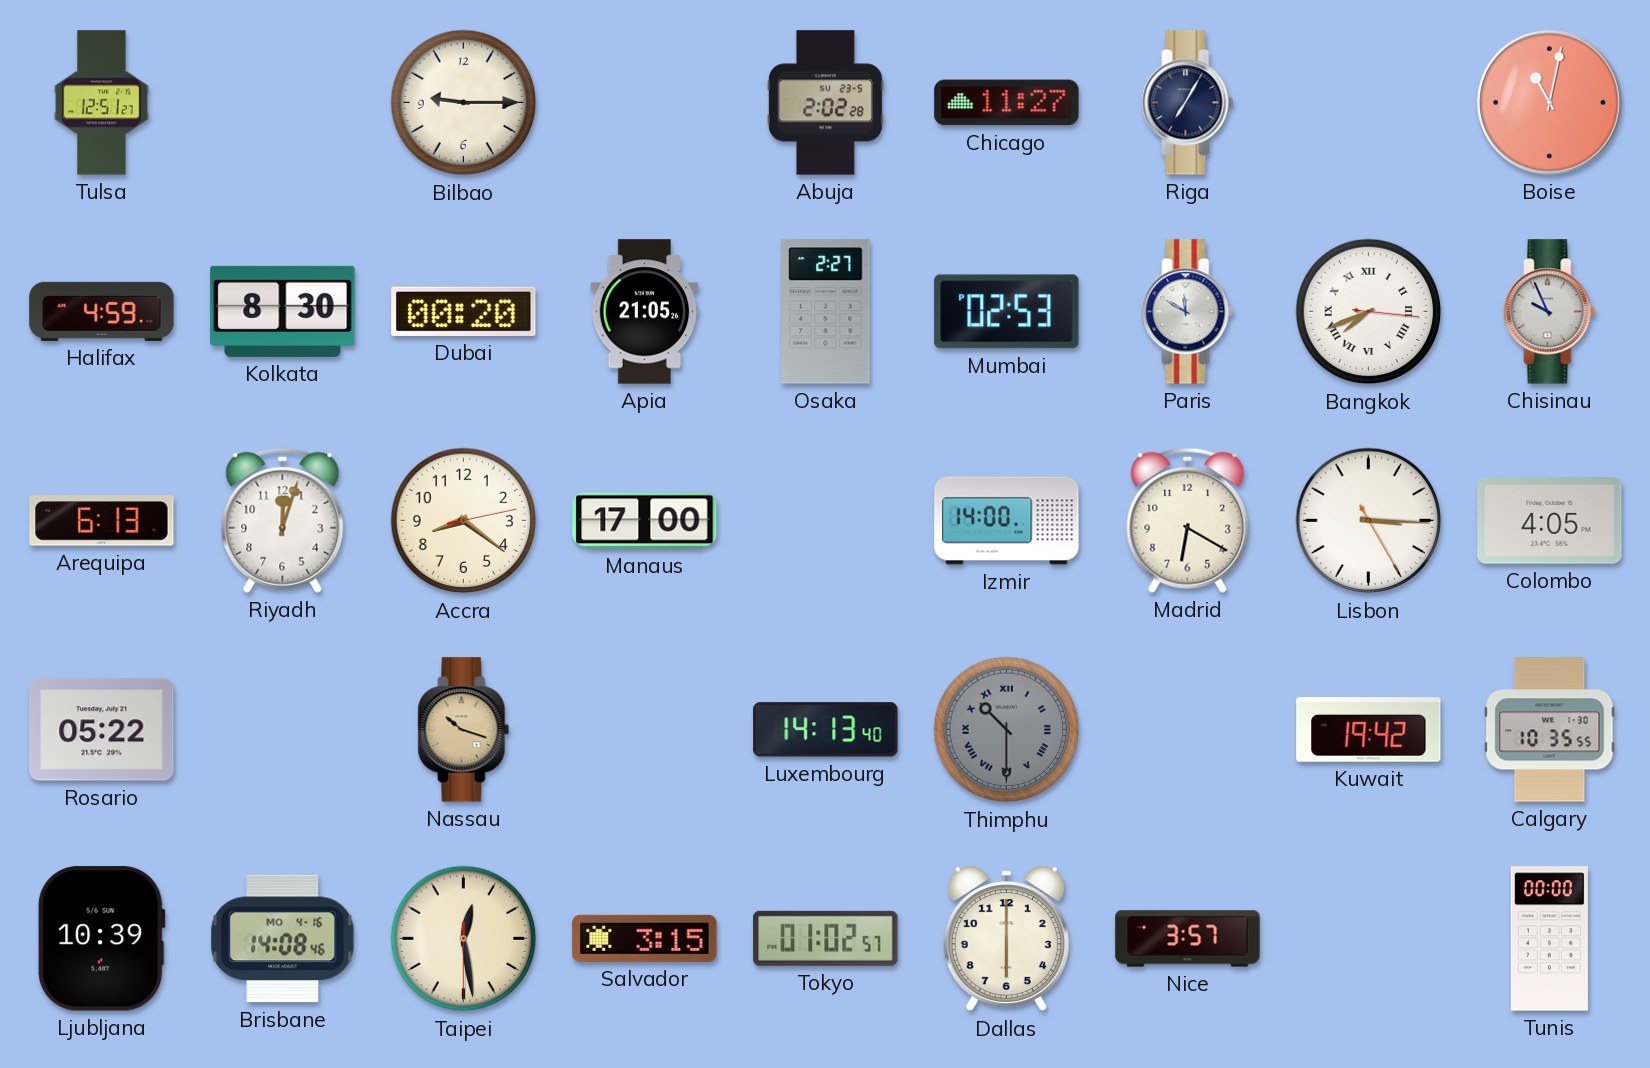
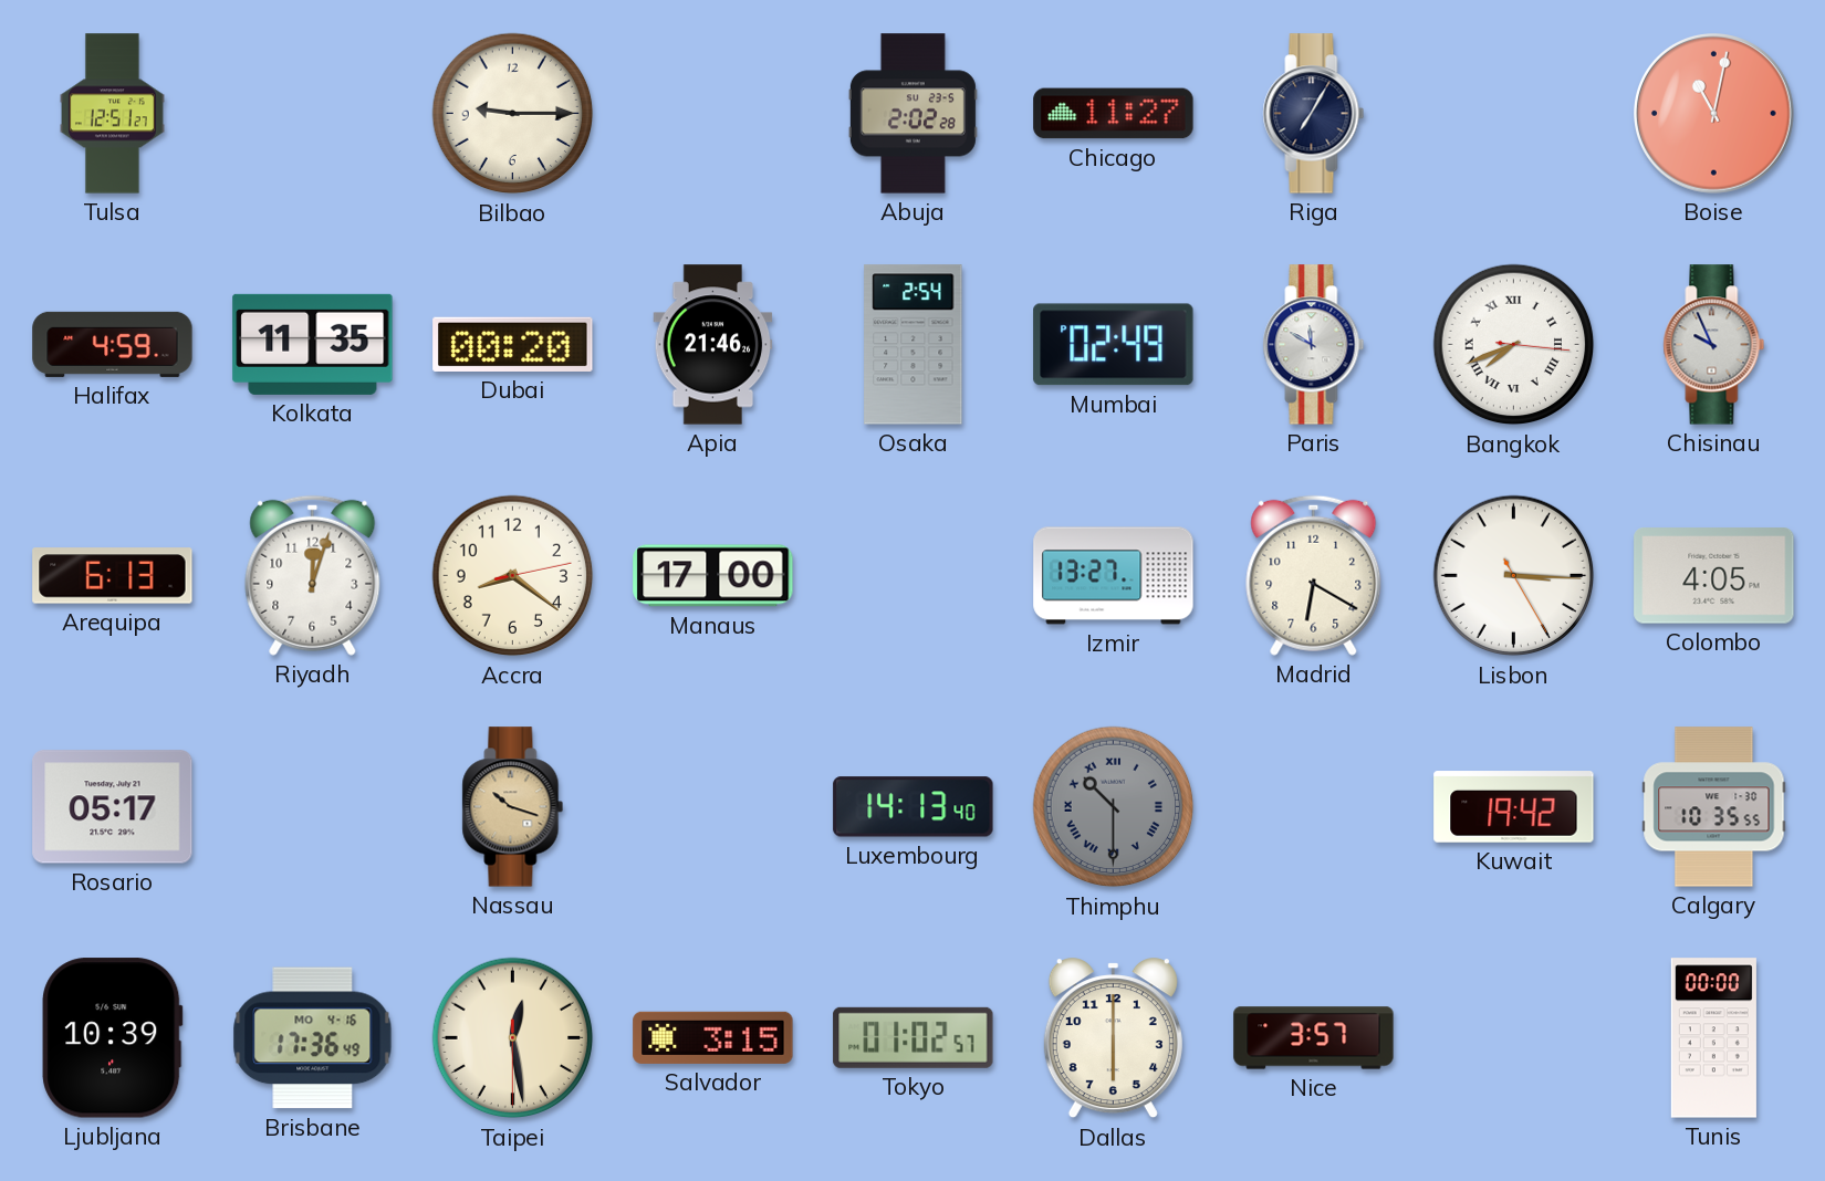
Kolkata: 8:30 -> 11:35
Apia: 21:05 -> 21:46
Osaka: 2:27 -> 2:54
Mumbai: 02:53 -> 02:49
Izmir: 14:00 -> 13:27
Rosario: 05:22 -> 05:17
Brisbane: 14:08 -> 17:36
